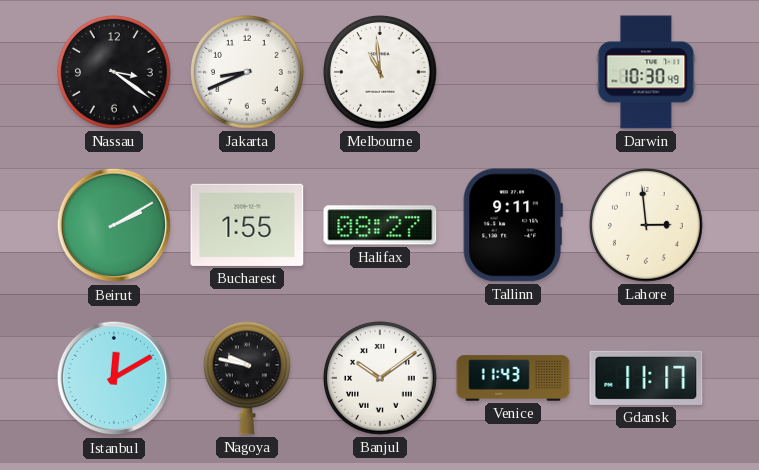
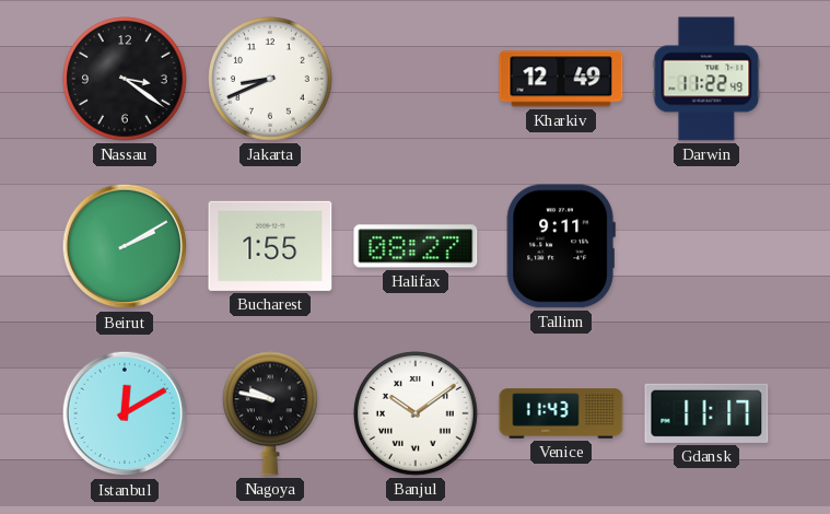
Melbourne: 10:59 -> none
Kharkiv: none -> 12:49
Darwin: 10:30 -> 11:22
Lahore: 2:59 -> none
